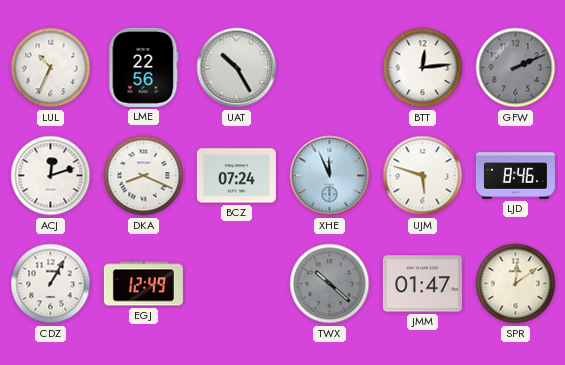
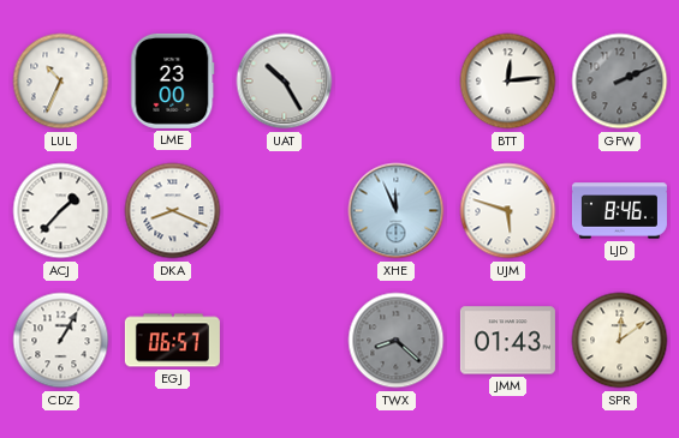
LME: 22:56 -> 23:00
ACJ: 12:12 -> 1:37
BCZ: 07:24 -> none
EGJ: 12:49 -> 06:57
TWX: 10:22 -> 8:22
JMM: 01:47 -> 01:43
